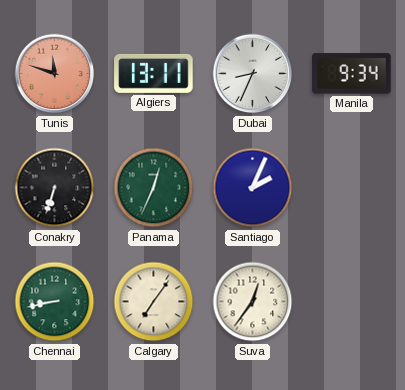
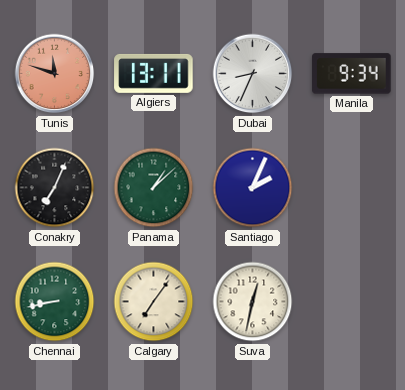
Conakry: 6:33 -> 7:04
Panama: 12:34 -> 1:08
Suva: 12:36 -> 12:32
